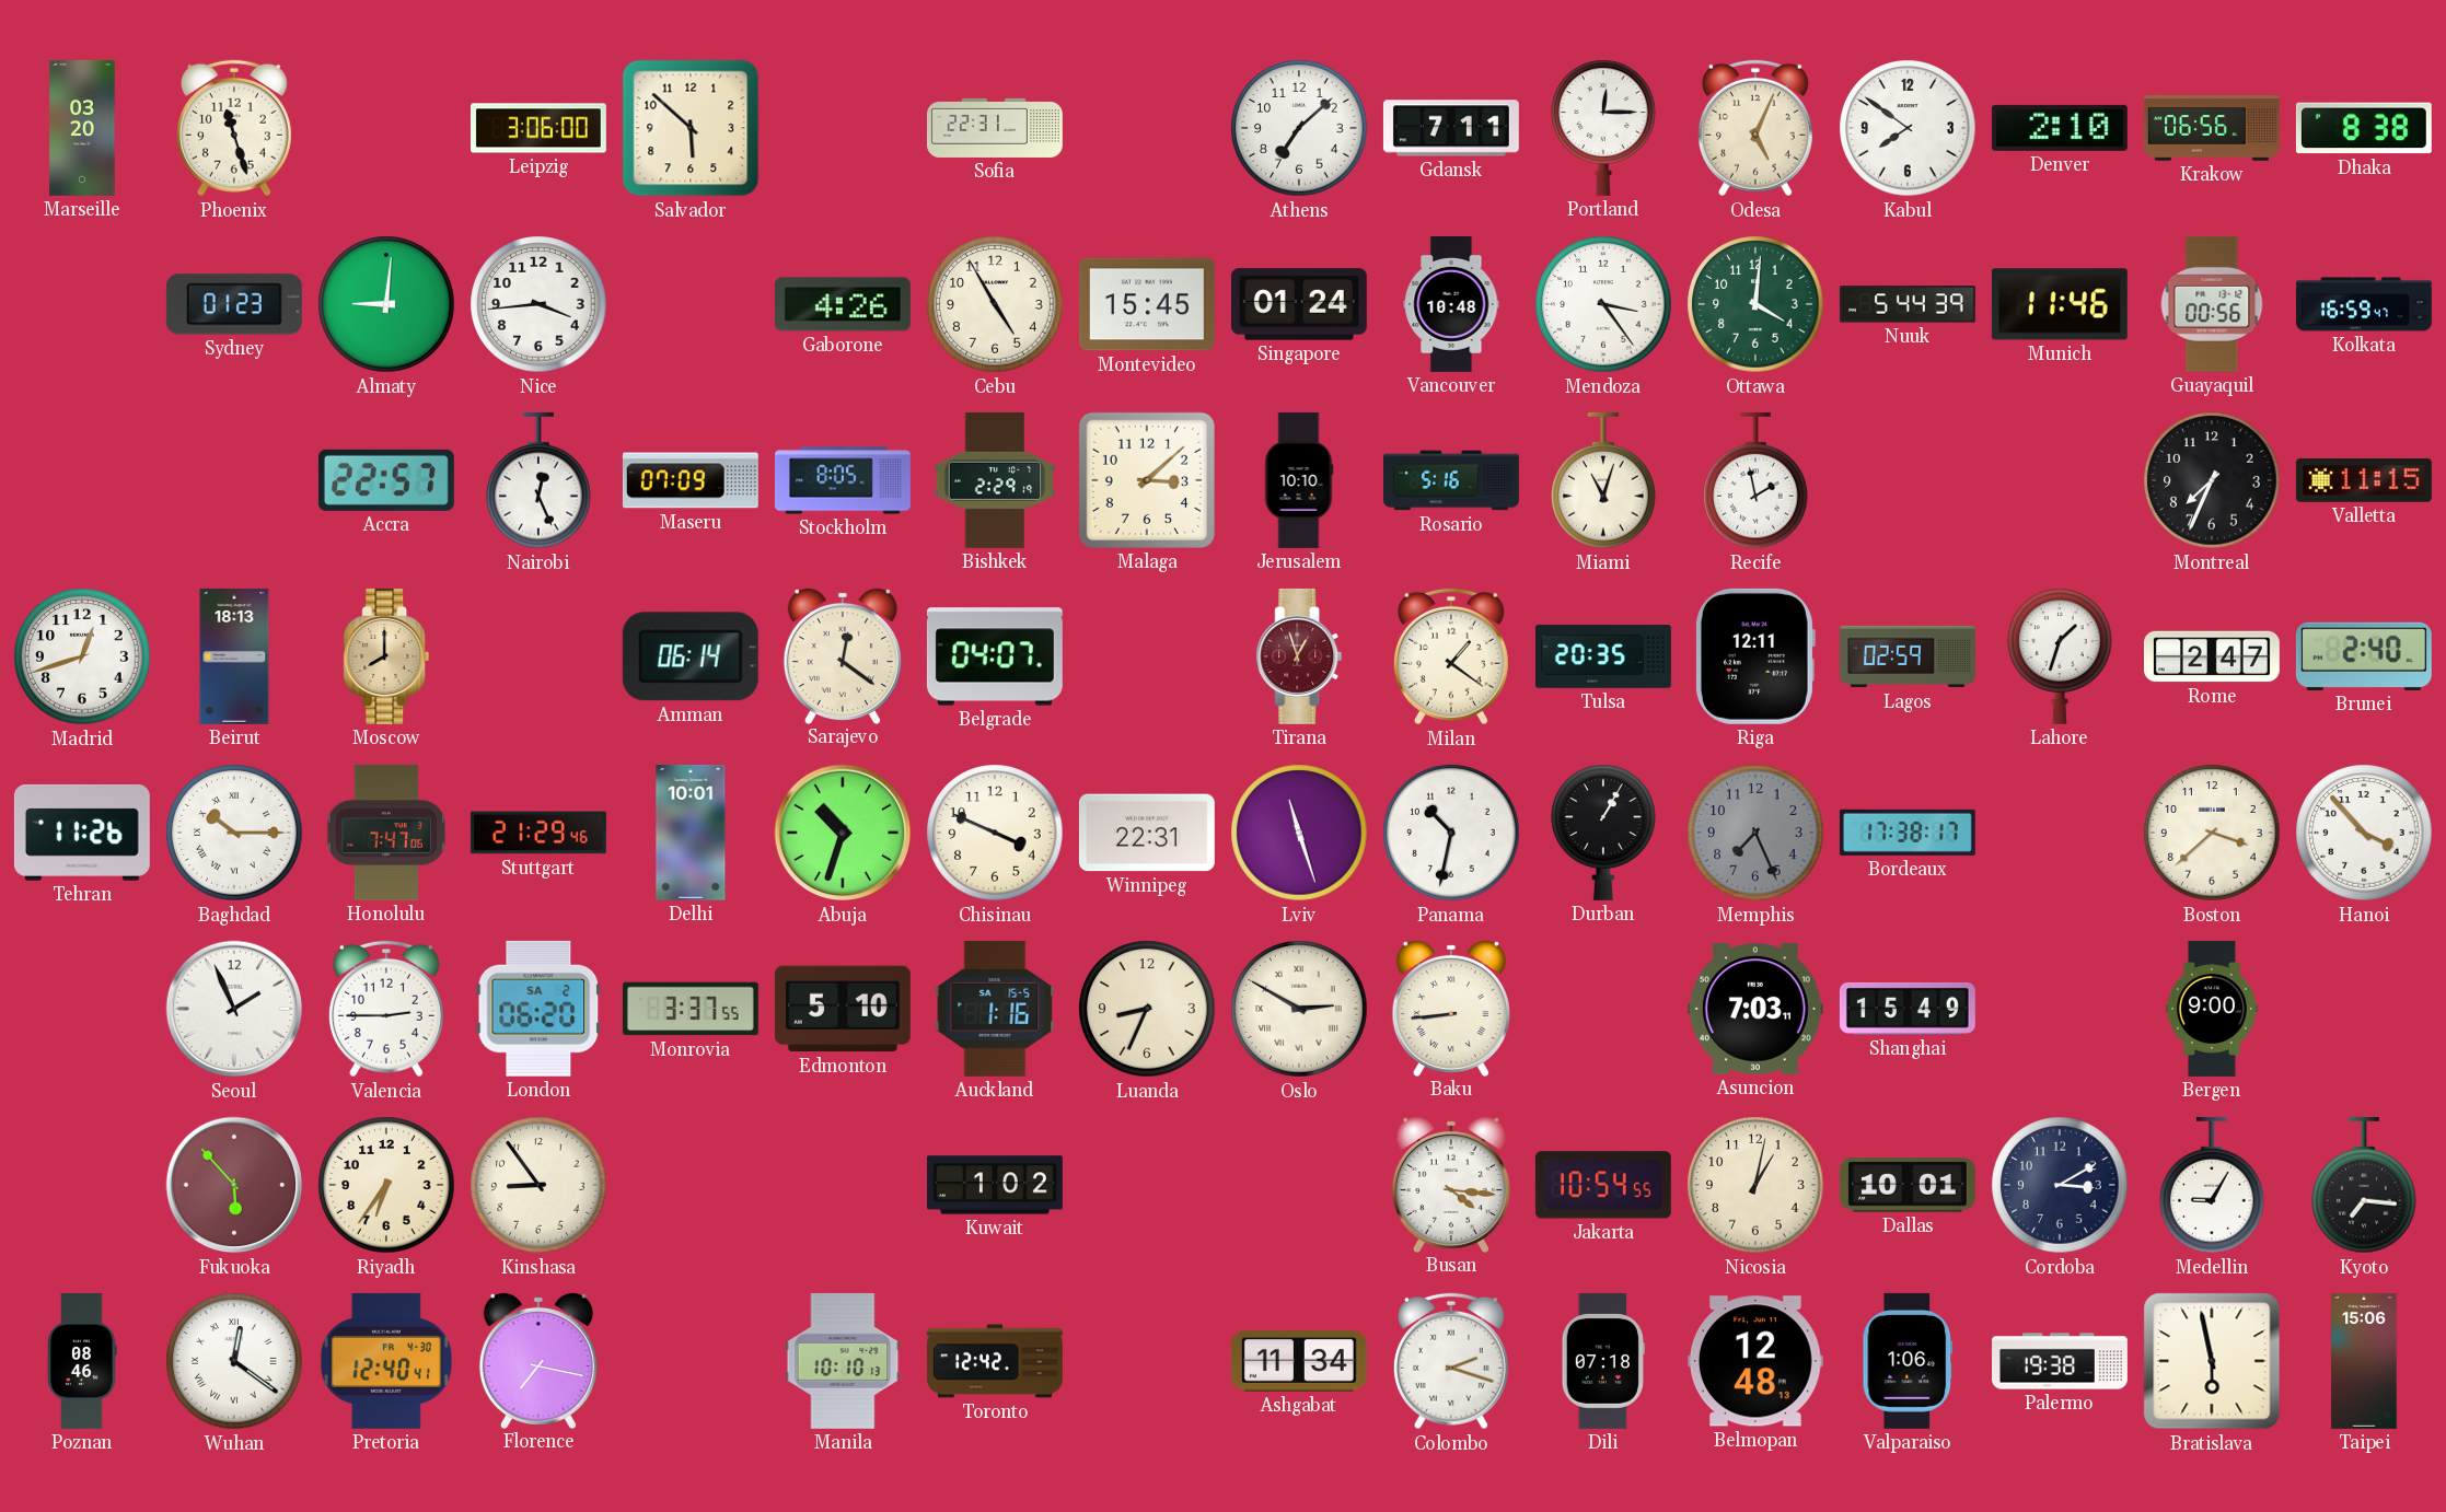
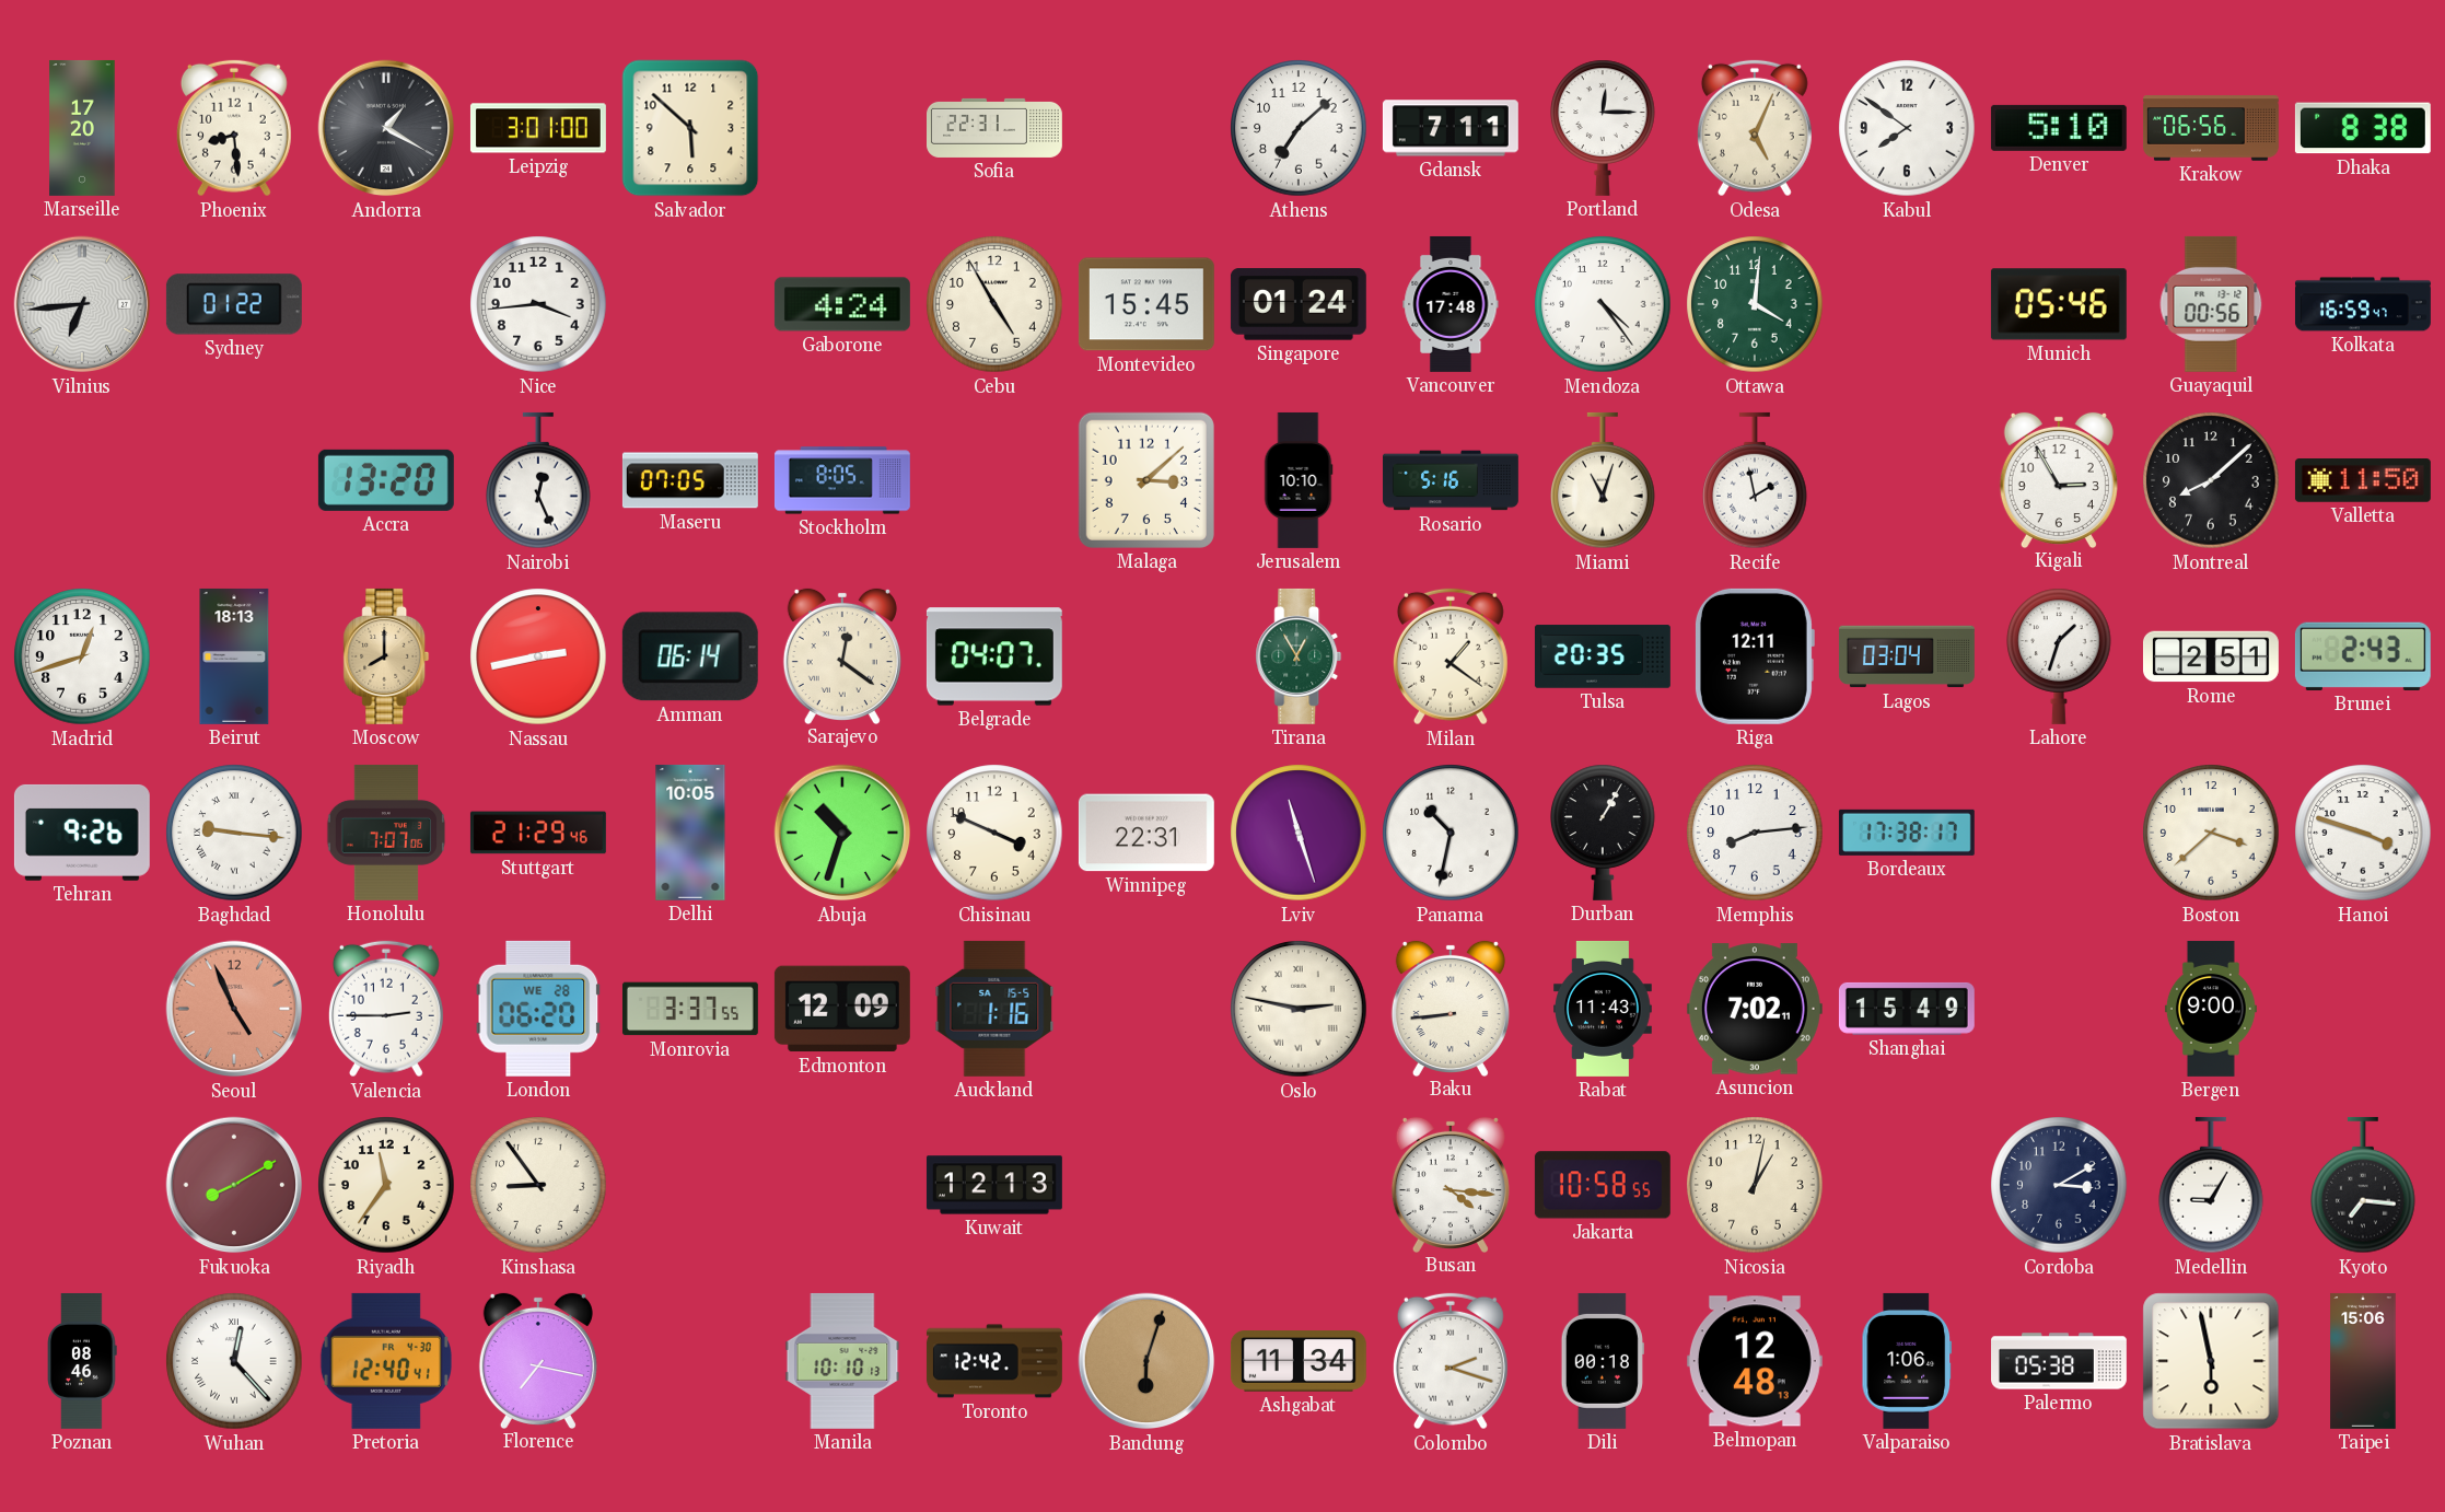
Marseille: 03:20 -> 17:20
Phoenix: 11:27 -> 8:29
Andorra: none -> 1:20
Leipzig: 3:06 -> 3:01
Denver: 2:10 -> 5:10
Vilnius: none -> 6:44
Sydney: 01:23 -> 01:22
Almaty: 9:01 -> none
Gaborone: 4:26 -> 4:24
Vancouver: 10:48 -> 17:48
Mendoza: 3:24 -> 4:24
Nuuk: 5:44 -> none
Munich: 11:46 -> 05:46
Accra: 22:57 -> 13:20
Maseru: 07:09 -> 07:05
Bishkek: 2:29 -> none
Kigali: none -> 2:55
Montreal: 7:34 -> 8:08
Valletta: 11:15 -> 11:50
Nassau: none -> 2:43
Tirana: 12:57 -> 12:55
Tirana dial: burgundy -> green
Lagos: 02:59 -> 03:04
Rome: 2:47 -> 2:51
Brunei: 2:40 -> 2:43
Tehran: 11:26 -> 9:26
Baghdad: 10:15 -> 9:16
Honolulu: 7:47 -> 7:07
Delhi: 10:01 -> 10:05
Memphis: 7:26 -> 8:14
Memphis dial: grey -> white
Hanoi: 3:53 -> 3:48
Seoul: 1:56 -> 4:56
Seoul dial: white -> salmon
London date: SA 2 -> WE 28
Edmonton: 5:10 -> 12:09
Luanda: 8:34 -> none
Oslo: 2:50 -> 2:47
Rabat: none -> 11:43
Asuncion: 7:03 -> 7:02
Fukuoka: 5:53 -> 8:10
Riyadh: 6:36 -> 11:36
Kuwait: 1:02 -> 12:13
Jakarta: 10:54 -> 10:58
Dallas: 10:01 -> none
Wuhan: 12:21 -> 12:23
Bandung: none -> 6:03
Dili: 07:18 -> 00:18
Palermo: 19:38 -> 05:38
